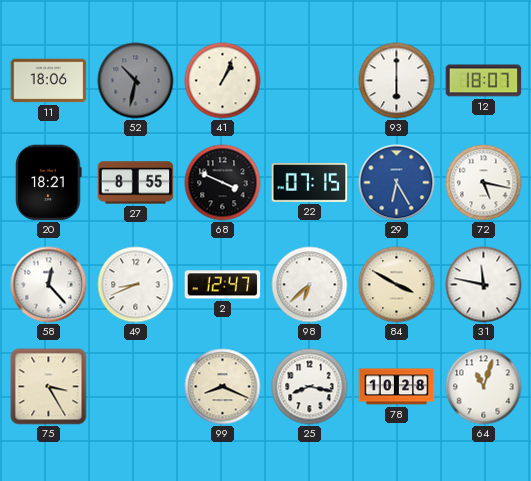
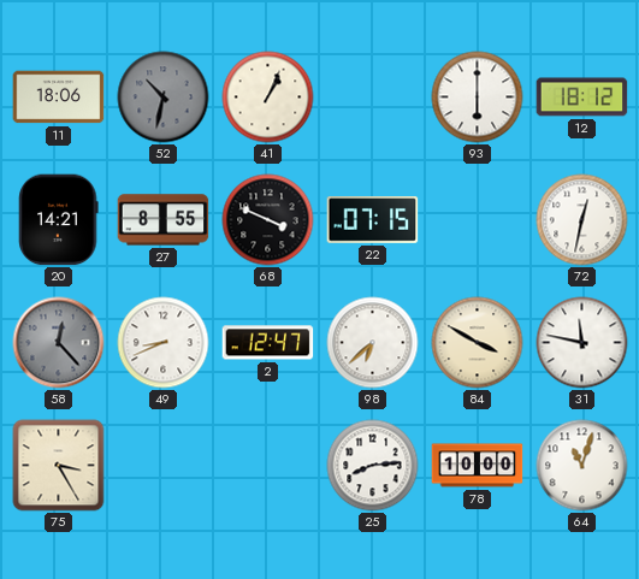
12: 18:07 -> 18:12
20: 18:21 -> 14:21
29: 6:25 -> none
72: 5:17 -> 12:32
58 dial: white -> grey
99: 8:19 -> none
25: 8:17 -> 8:14
78: 10:28 -> 10:00
